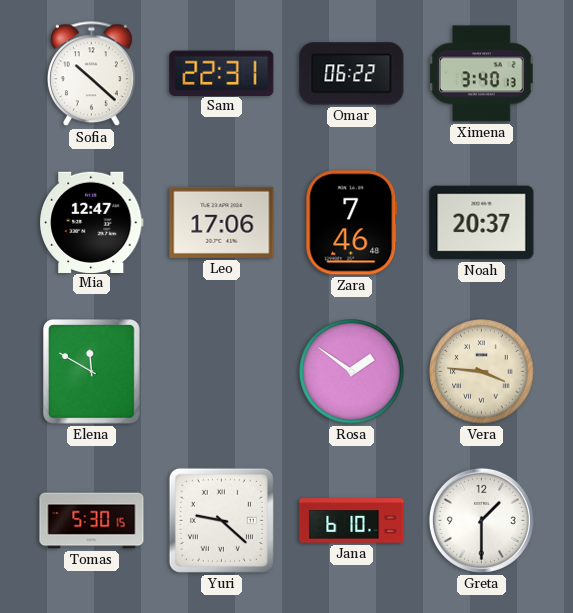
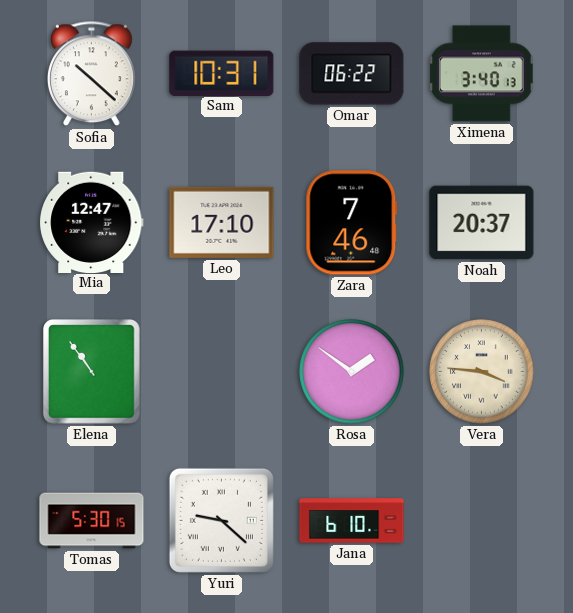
Sam: 22:31 -> 10:31
Leo: 17:06 -> 17:10
Elena: 11:50 -> 10:54
Greta: 1:30 -> none
